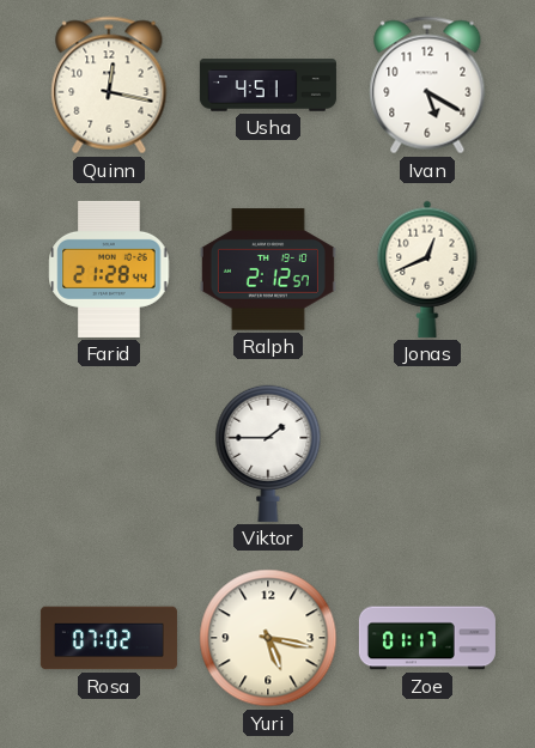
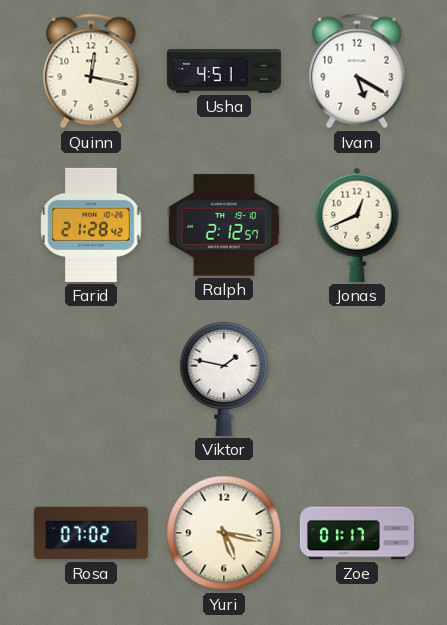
Farid: 21:28:44 -> 21:28:42
Viktor: 1:45 -> 1:47
